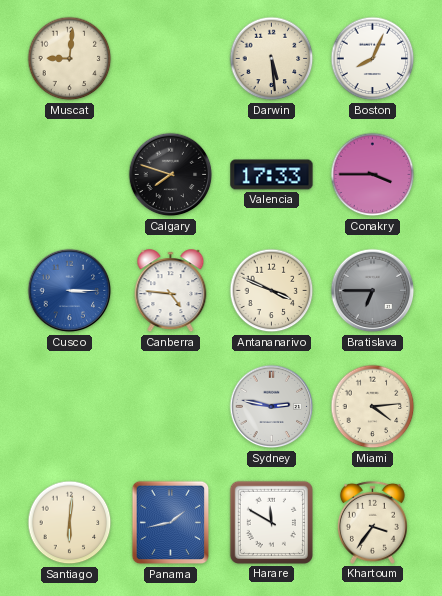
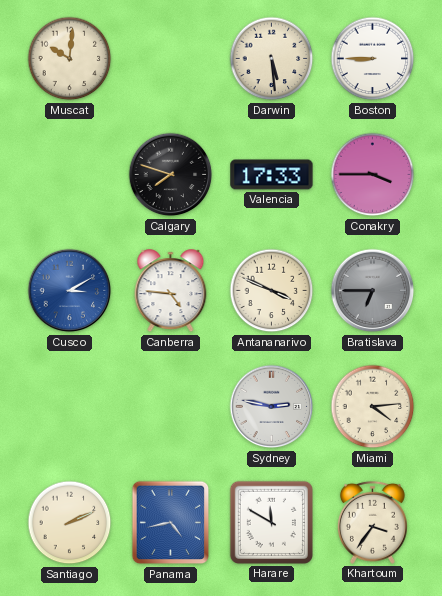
Muscat: 9:01 -> 10:01
Boston: 8:04 -> 8:45
Cusco: 3:15 -> 3:10
Santiago: 6:01 -> 2:11
Panama: 1:43 -> 4:43
